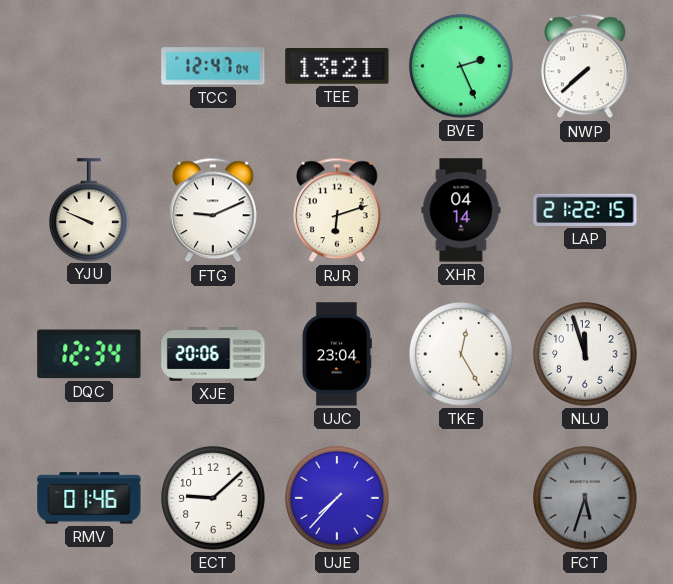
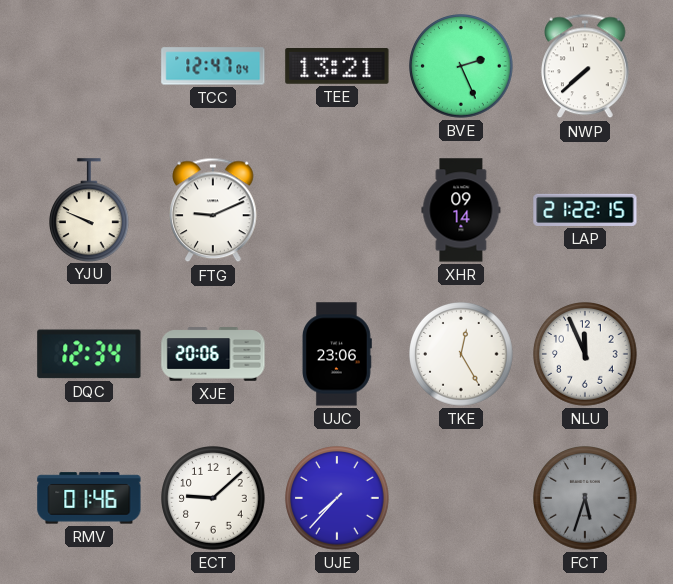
RJR: 6:12 -> none
XHR: 04:14 -> 09:14
UJC: 23:04 -> 23:06
NLU: 11:57 -> 11:56
